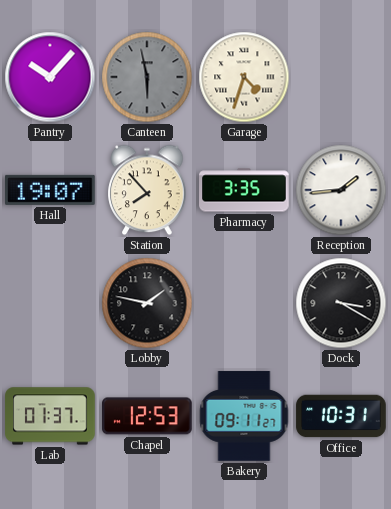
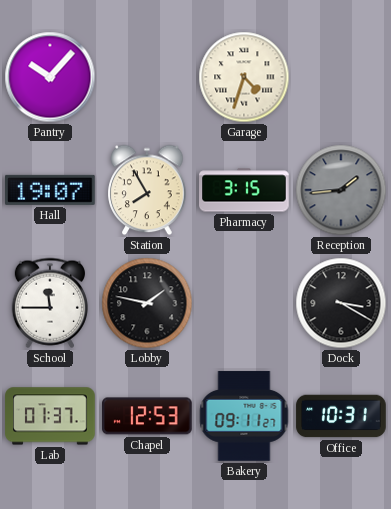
Canteen: 5:58 -> none
Station: 7:53 -> 7:55
Pharmacy: 3:35 -> 3:15
Reception dial: white -> grey
School: none -> 11:45
